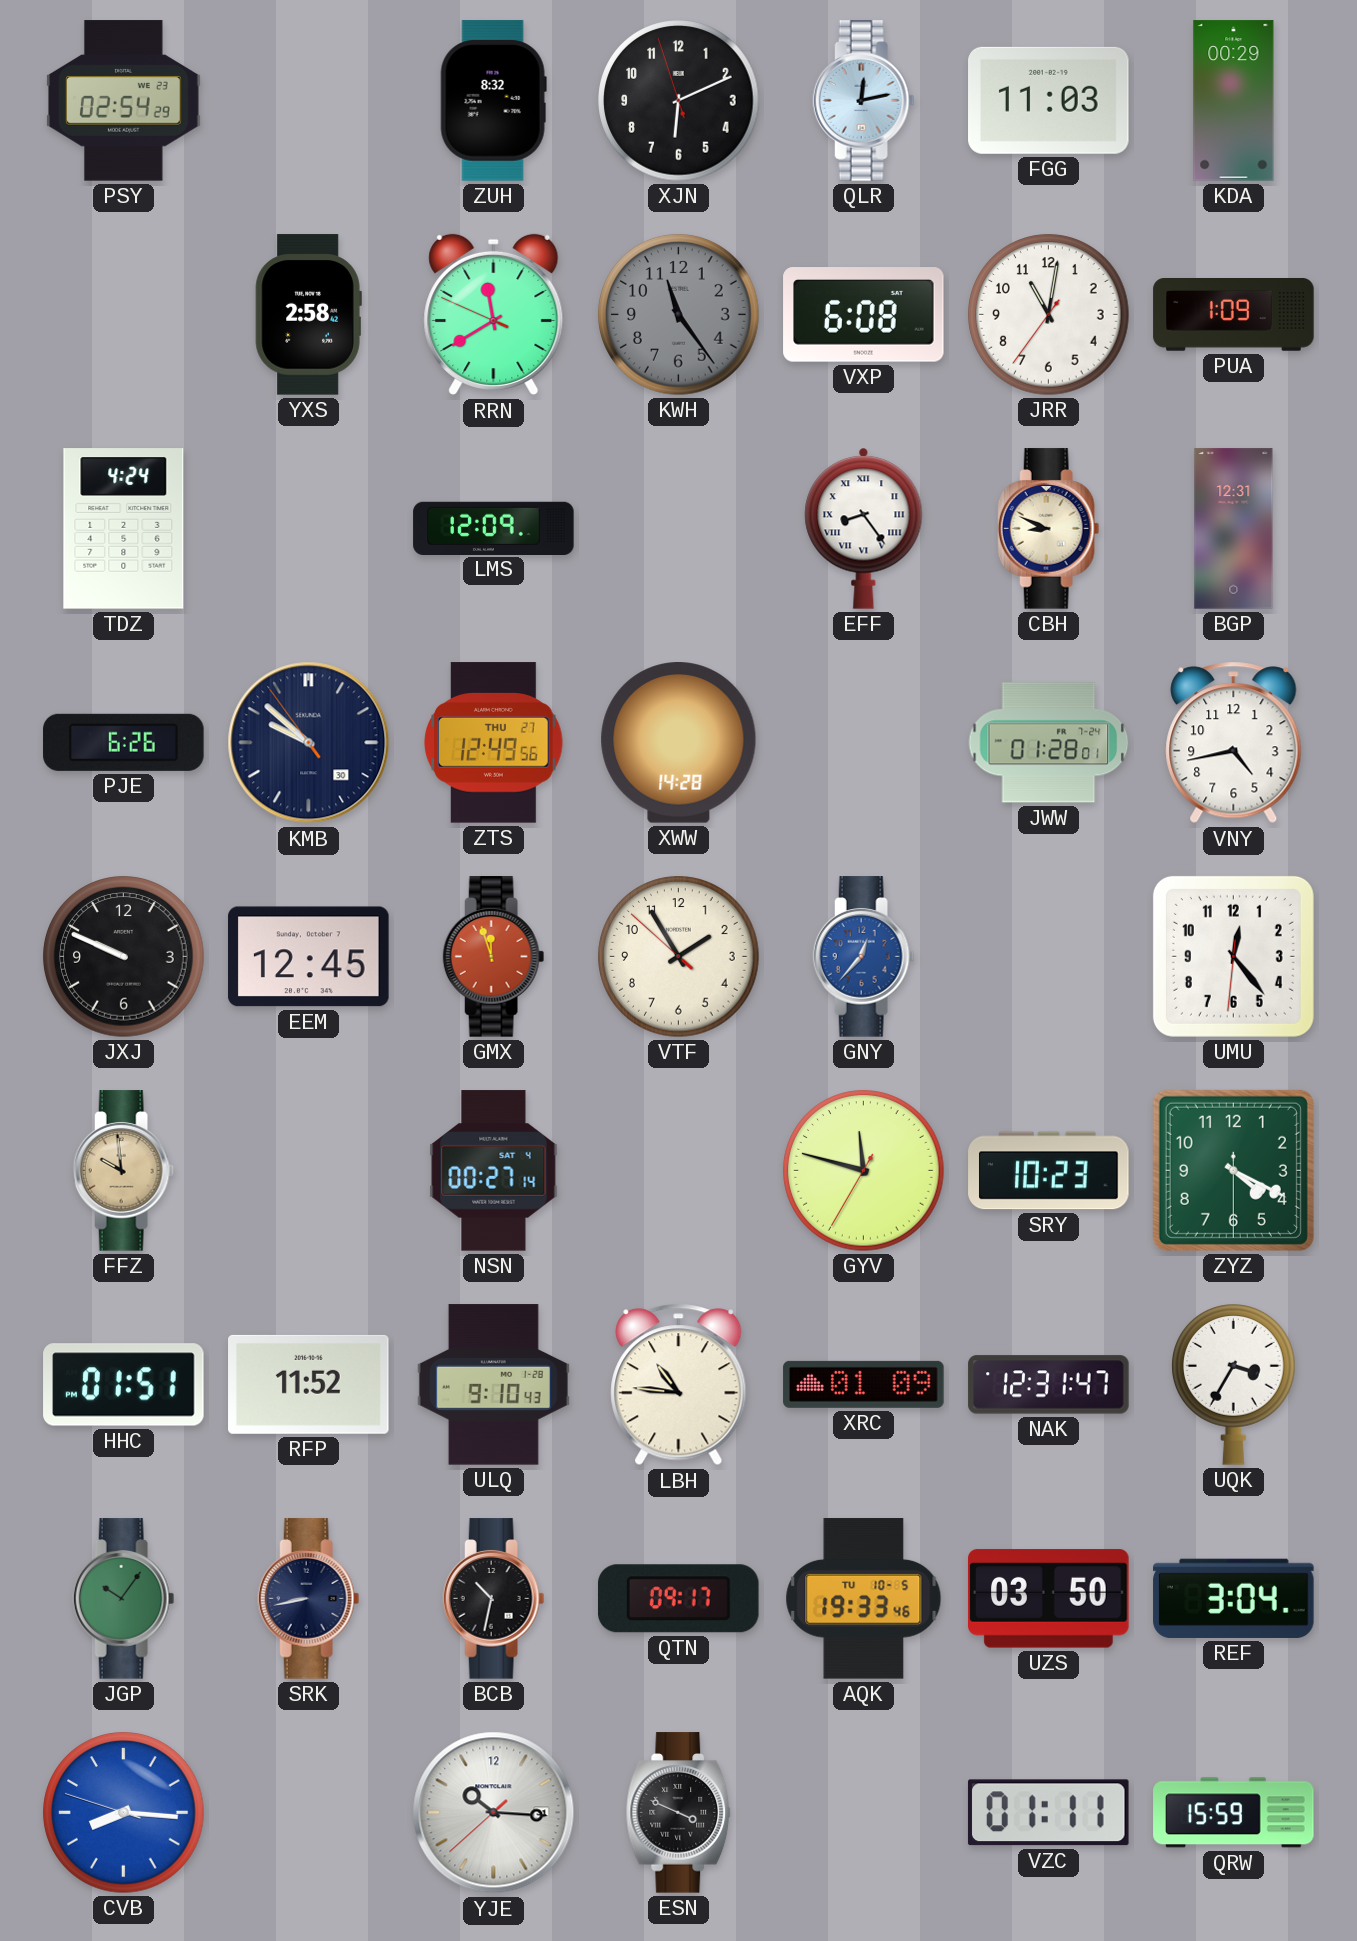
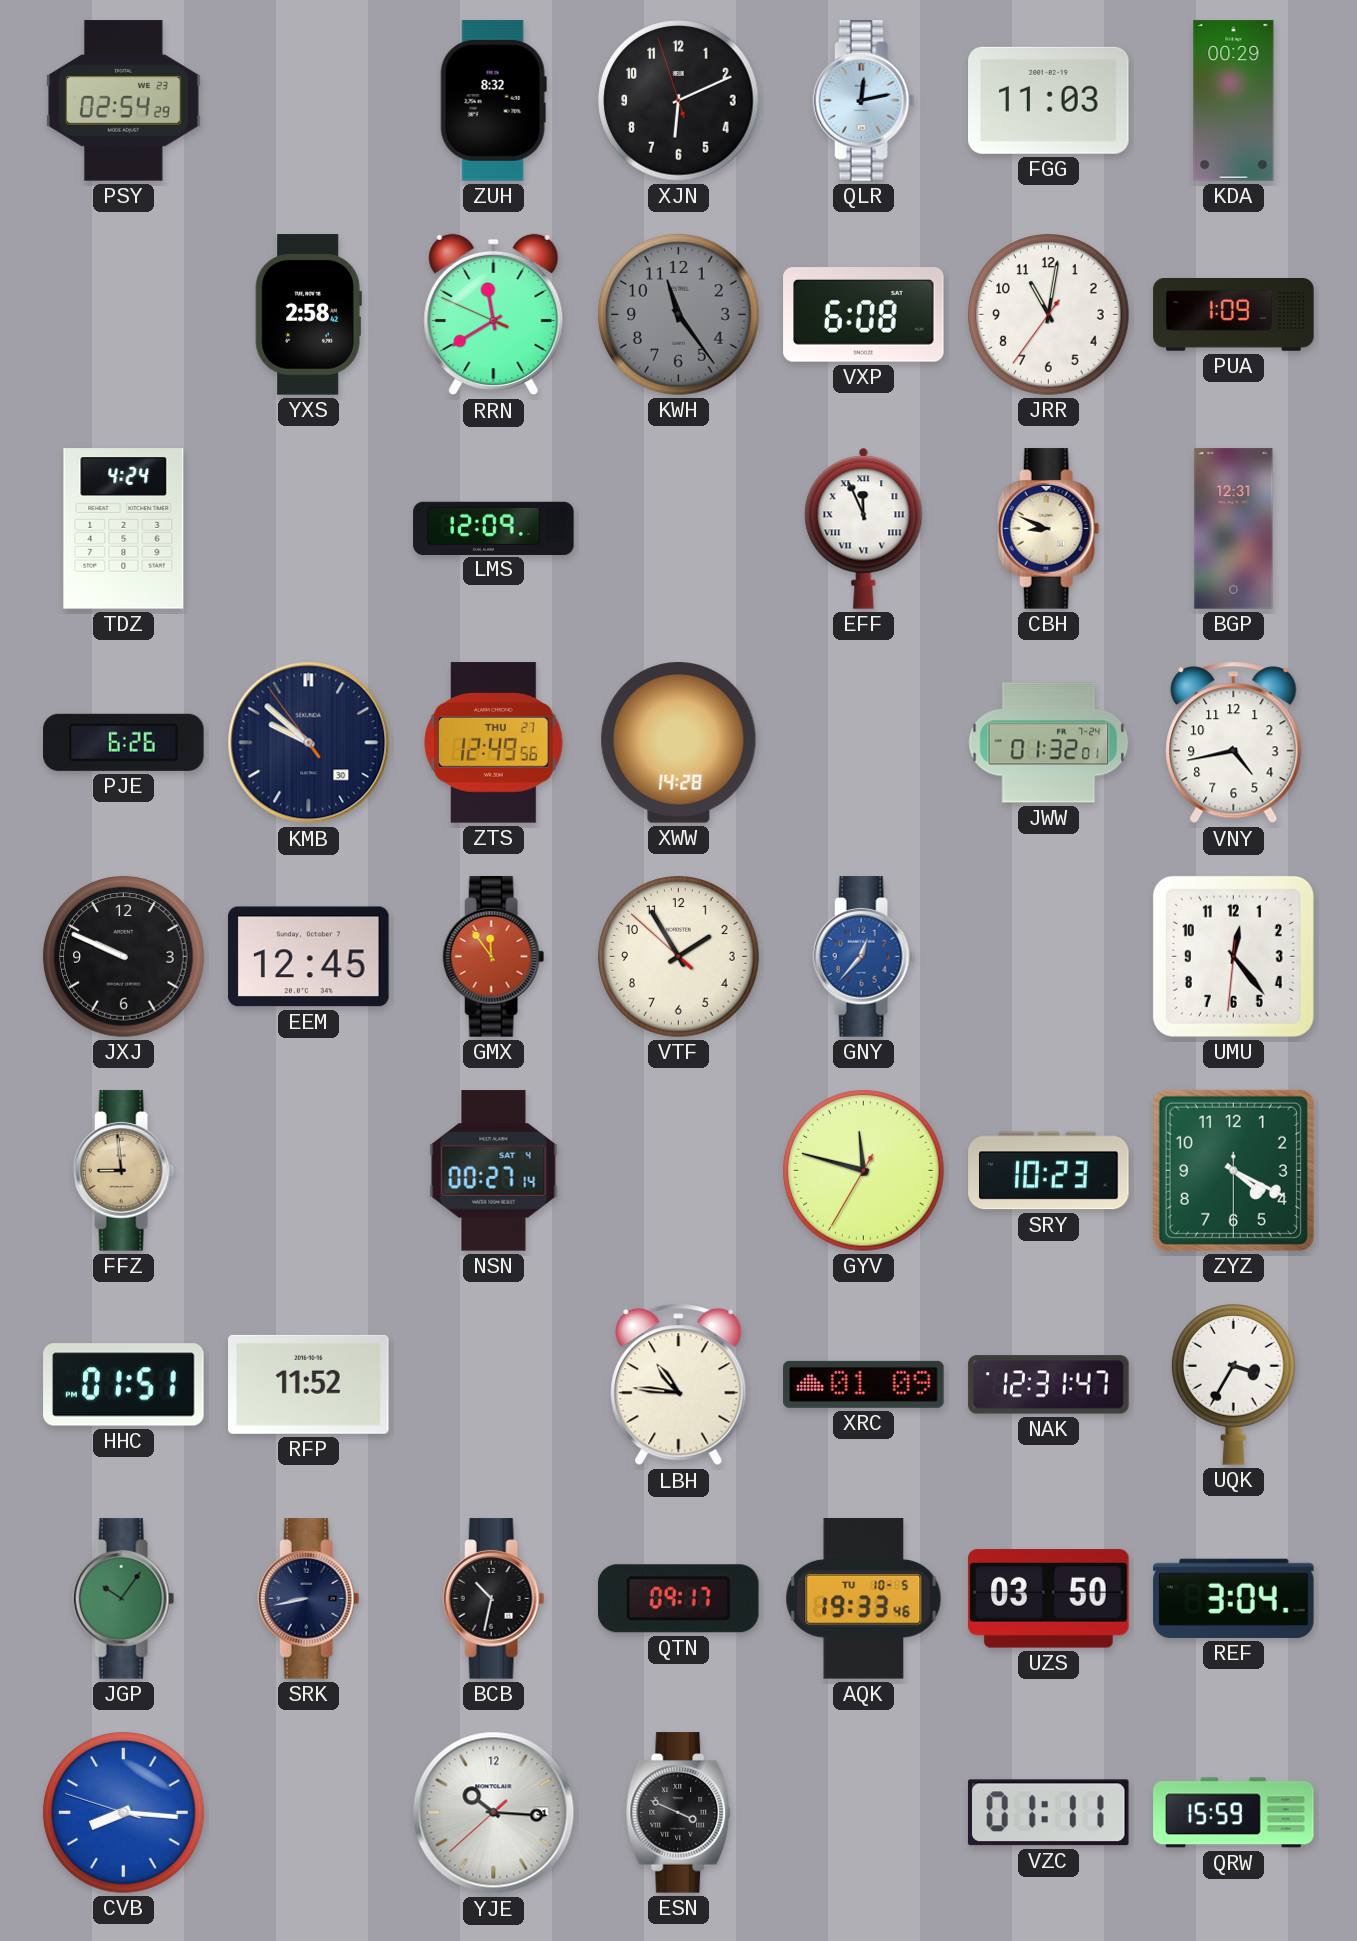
EFF: 8:24 -> 11:56
JWW: 01:28 -> 01:32
GMX: 11:57 -> 11:54
FFZ: 9:59 -> 8:59
ULQ: 9:10 -> none
